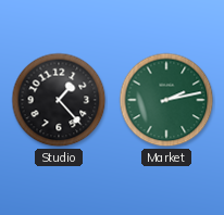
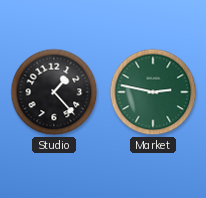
Market: 2:13 -> 2:47
